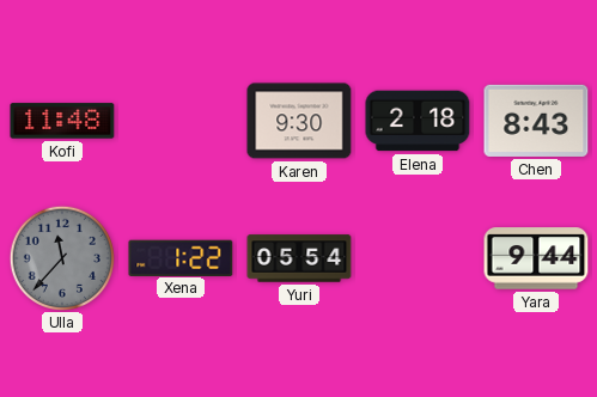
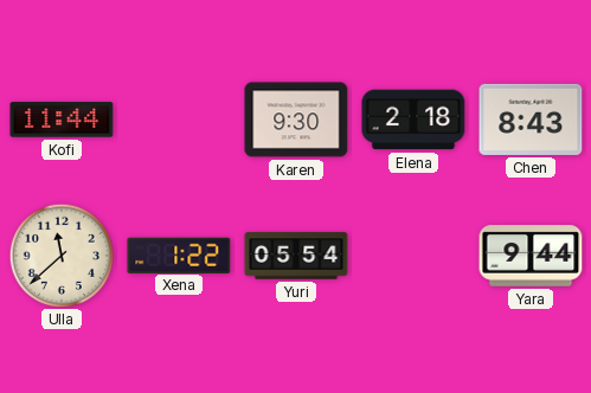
Kofi: 11:48 -> 11:44
Ulla: 11:37 -> 11:38
Ulla dial: grey -> cream
